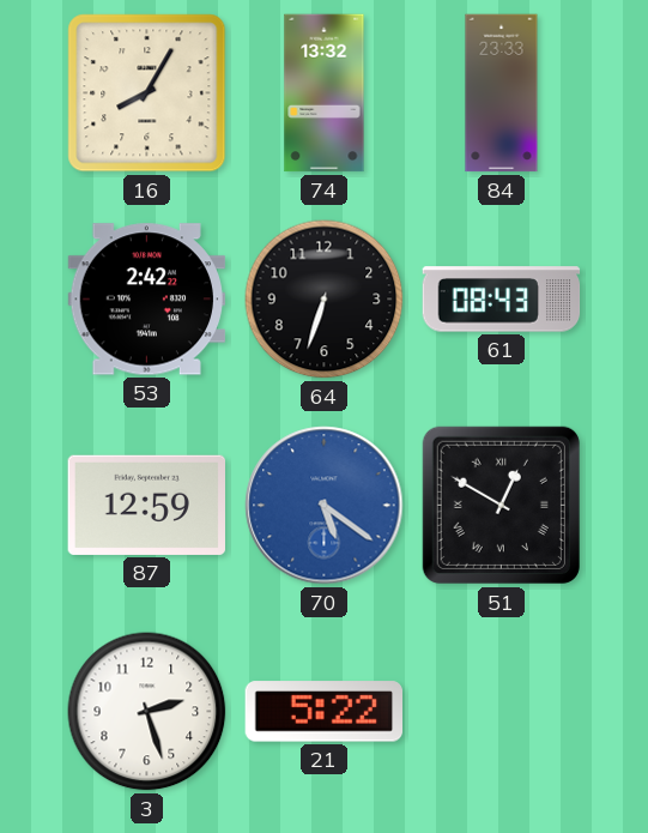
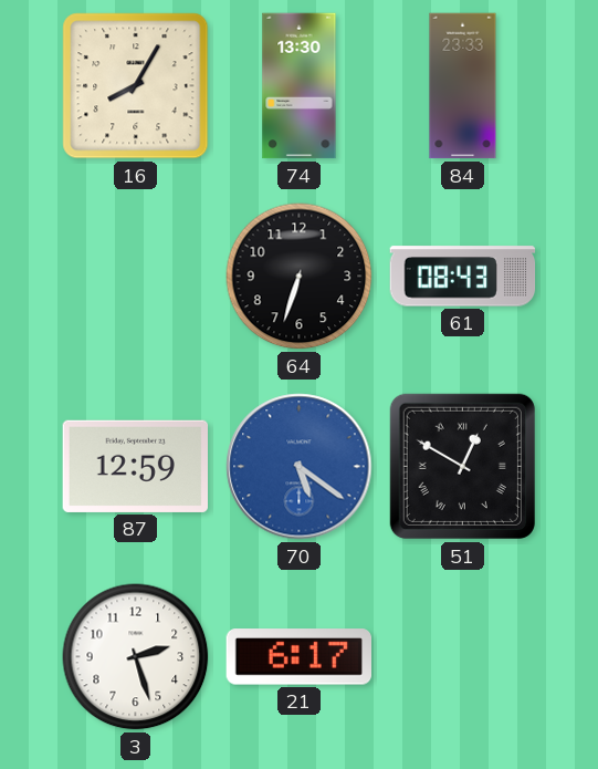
74: 13:32 -> 13:30
53: 2:42 -> none
21: 5:22 -> 6:17
